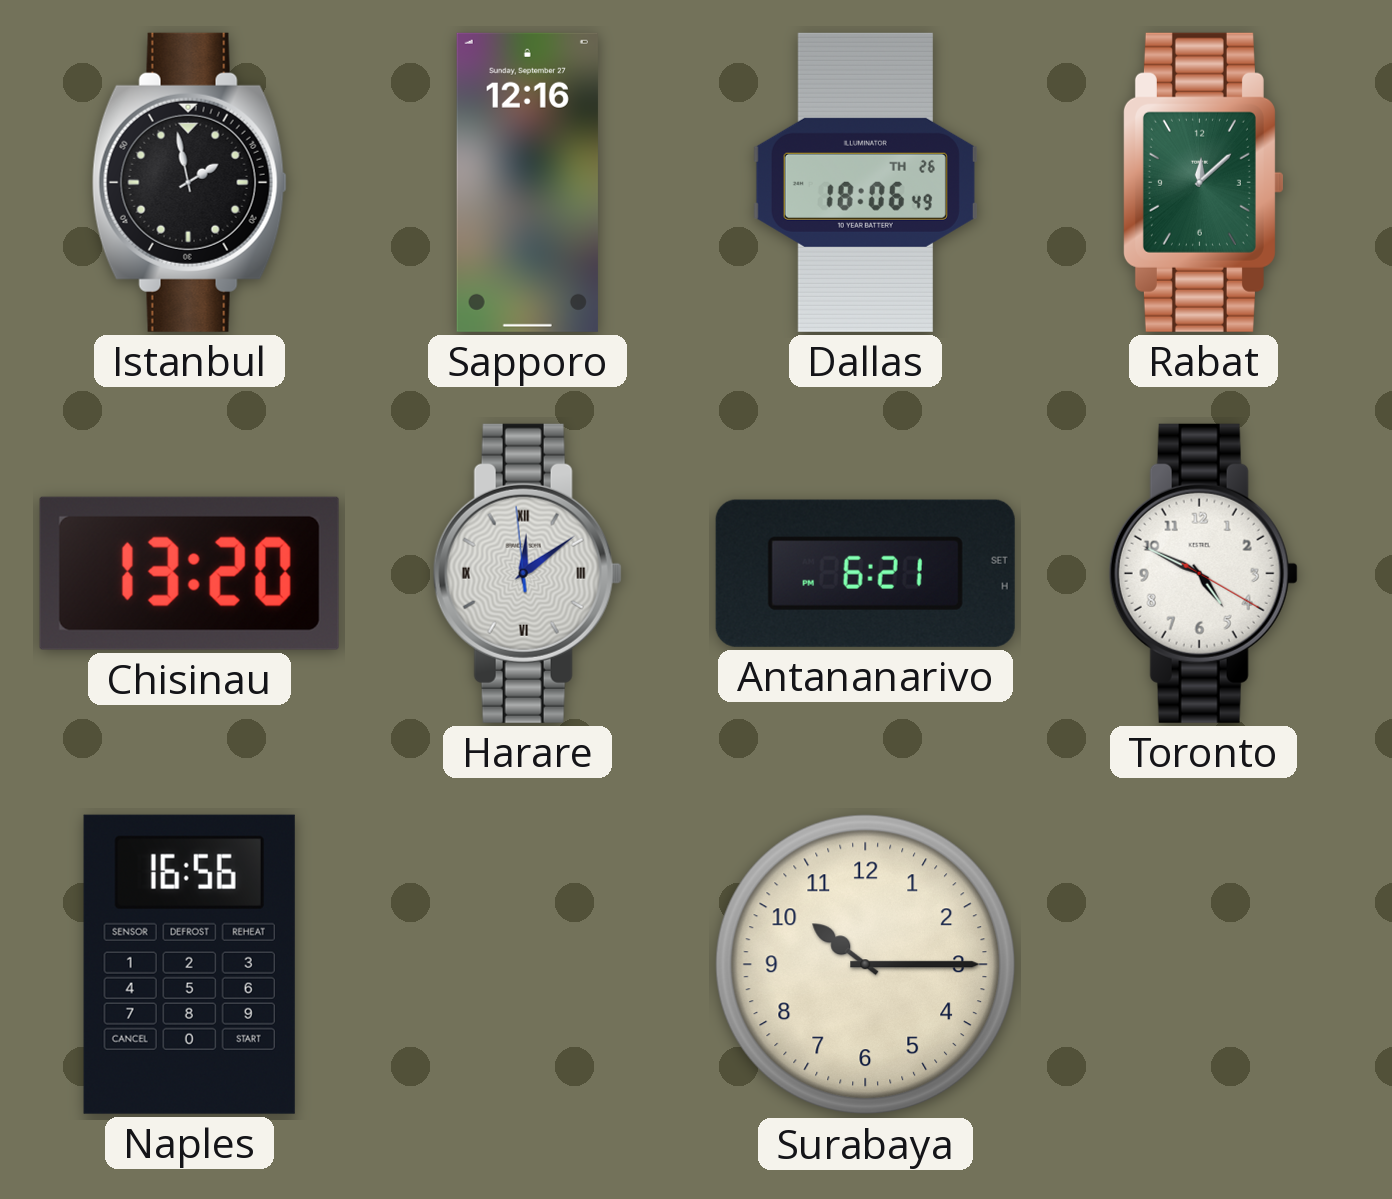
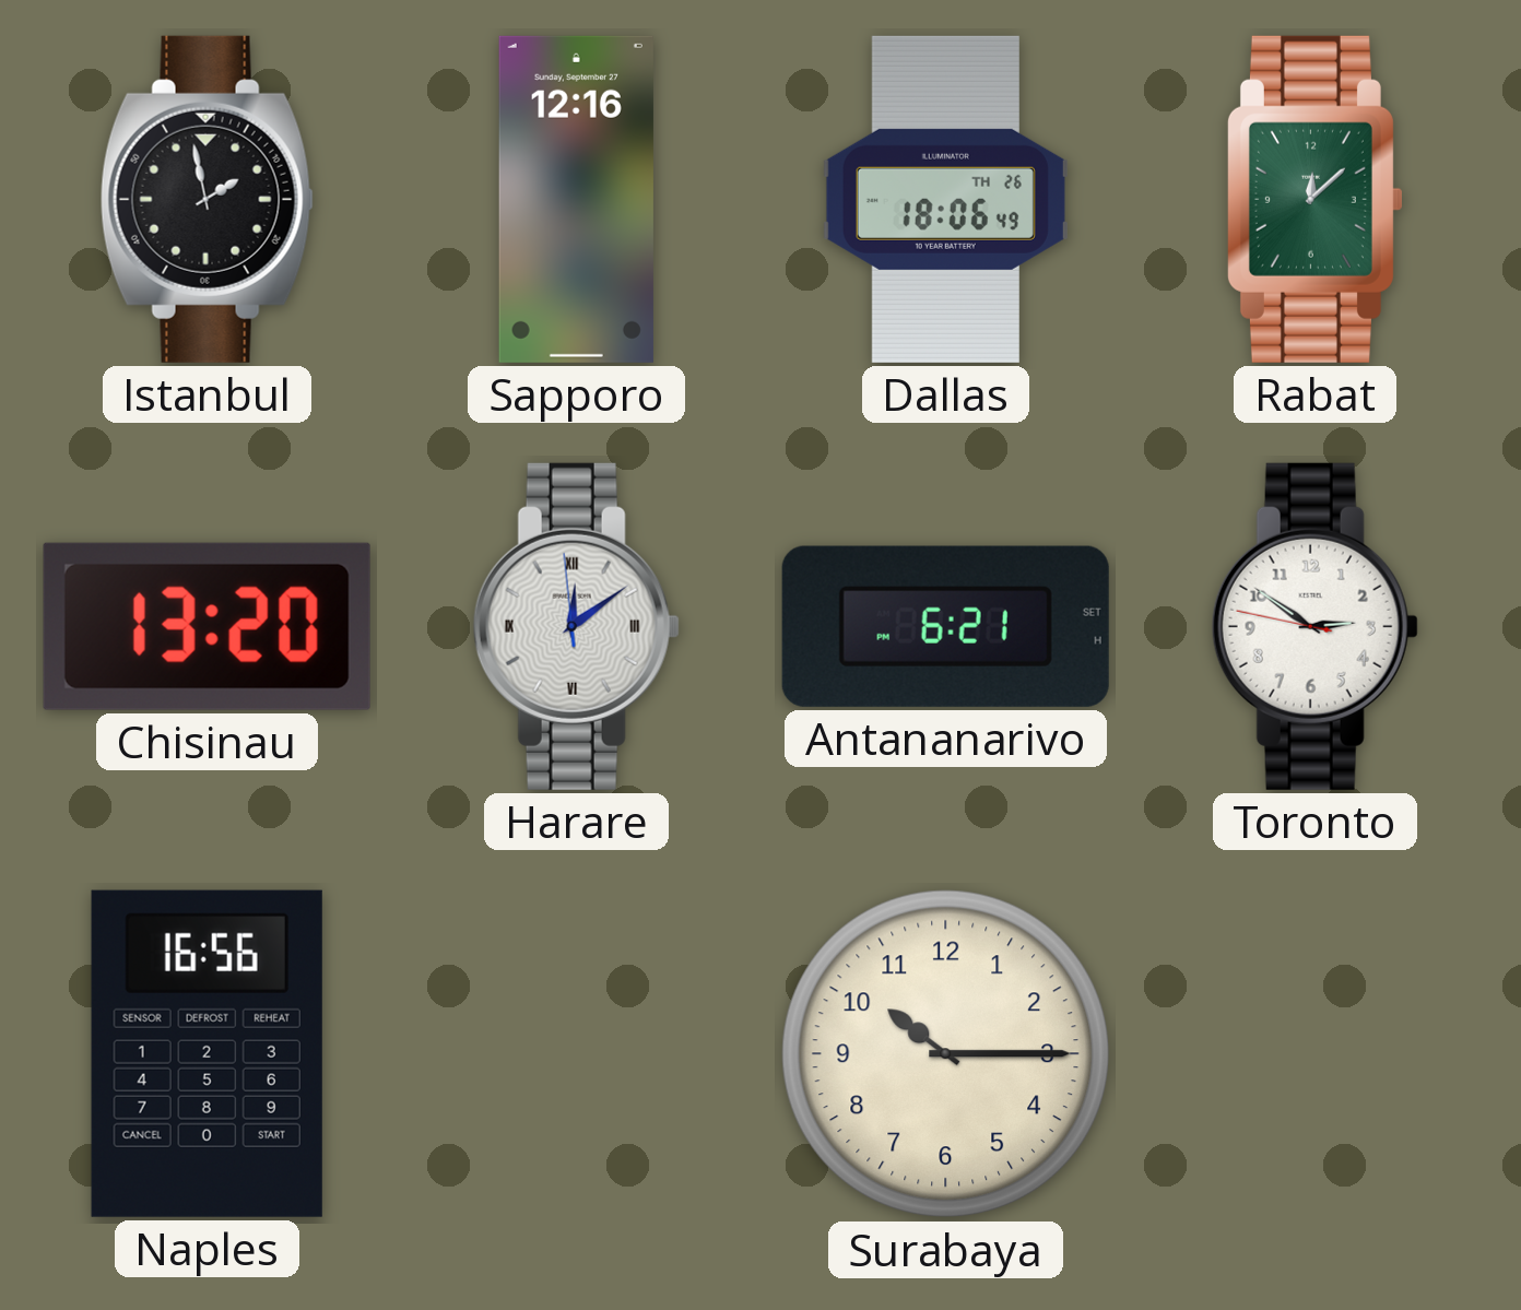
Toronto: 4:49 -> 2:50
